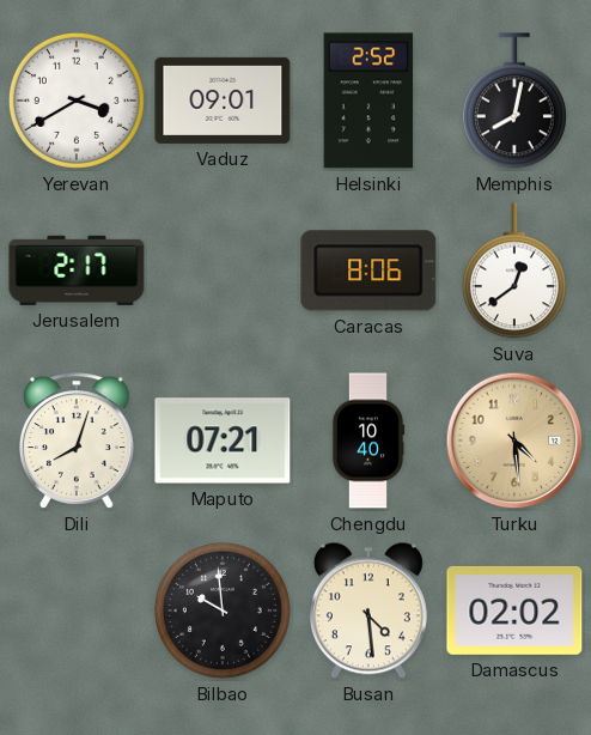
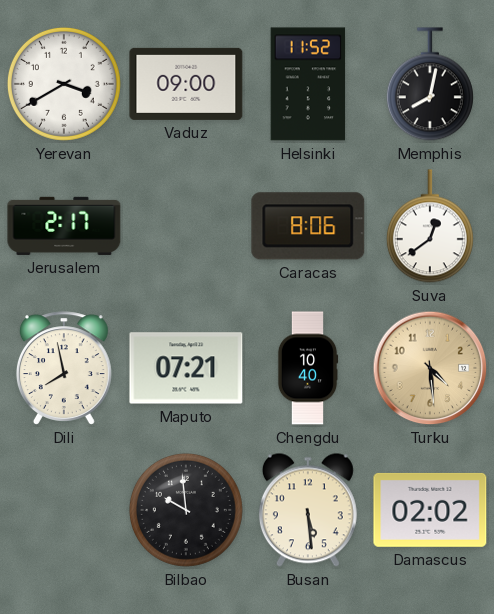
Vaduz: 09:01 -> 09:00
Helsinki: 2:52 -> 11:52
Dili: 8:03 -> 7:58
Busan: 4:29 -> 5:29
